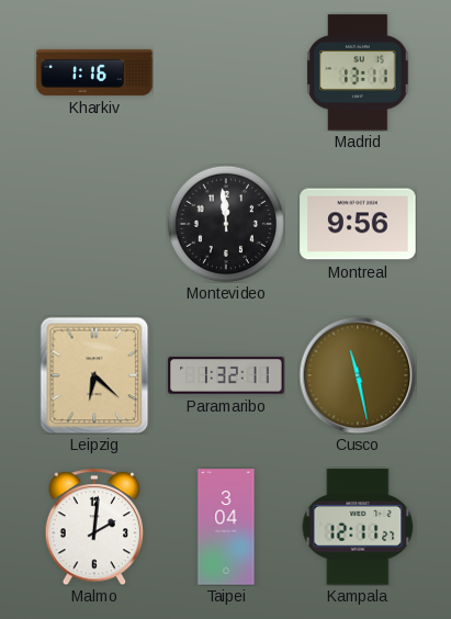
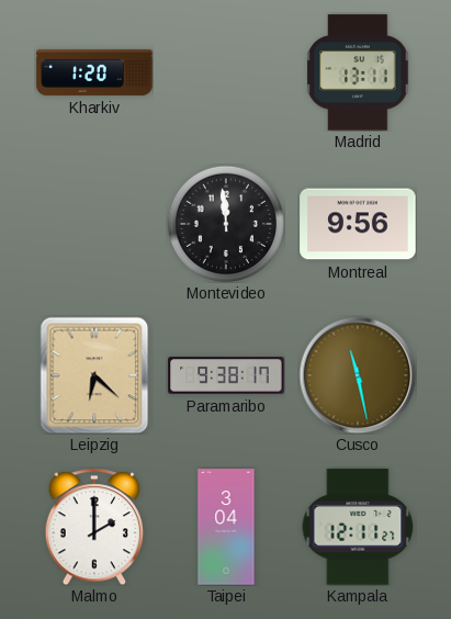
Kharkiv: 1:16 -> 1:20
Paramaribo: 1:32 -> 9:38
Malmo: 2:01 -> 2:00
